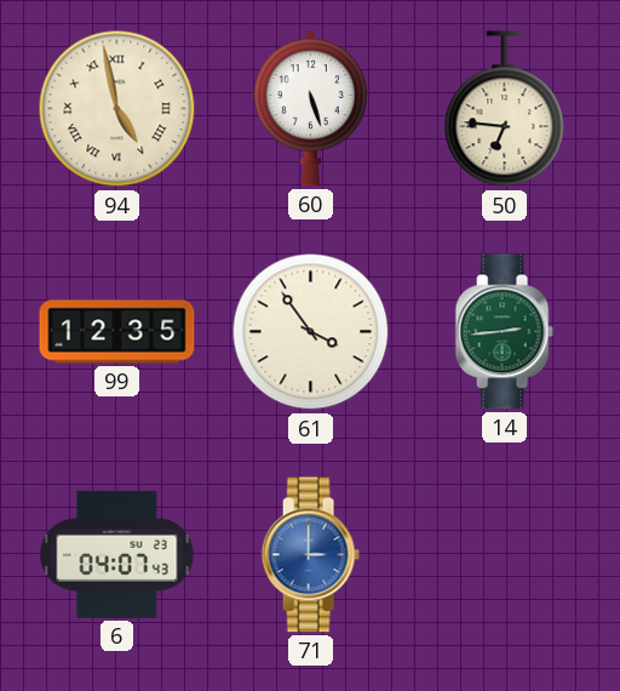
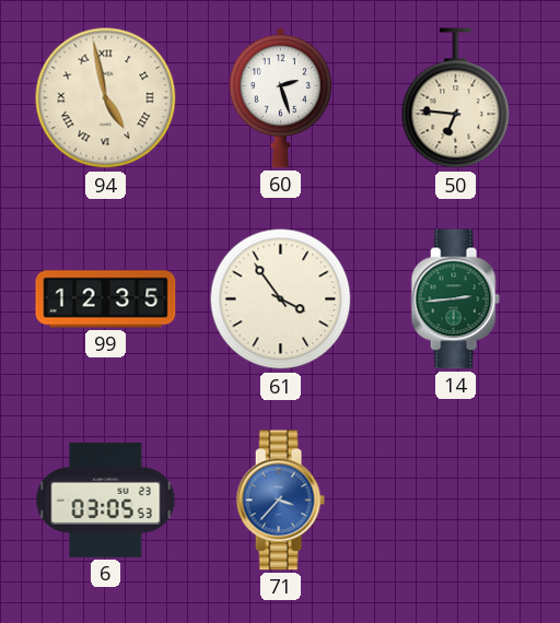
60: 5:27 -> 2:27
6: 04:07 -> 03:05
71: 3:00 -> 3:37
